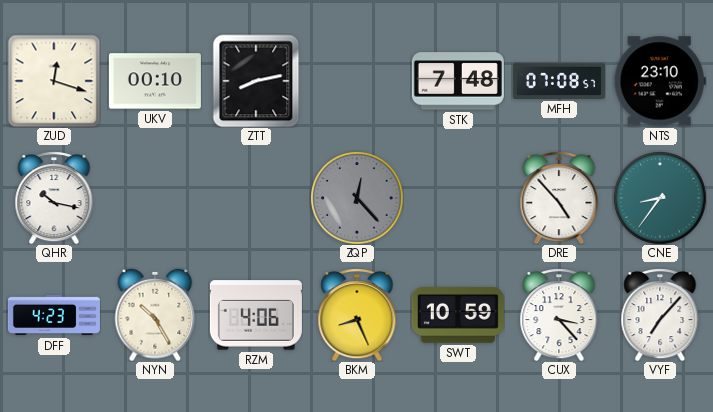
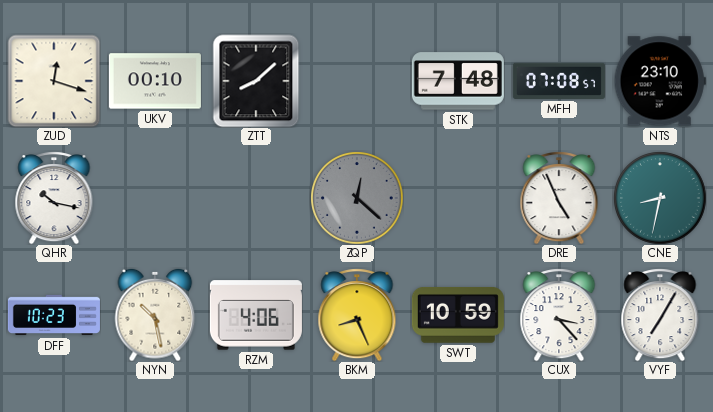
ZTT: 8:13 -> 8:08
ZQP: 12:23 -> 12:22
DRE: 4:53 -> 4:56
CNE: 8:36 -> 8:32
DFF: 4:23 -> 10:23
NYN: 10:25 -> 10:28
VYF: 7:07 -> 7:05
